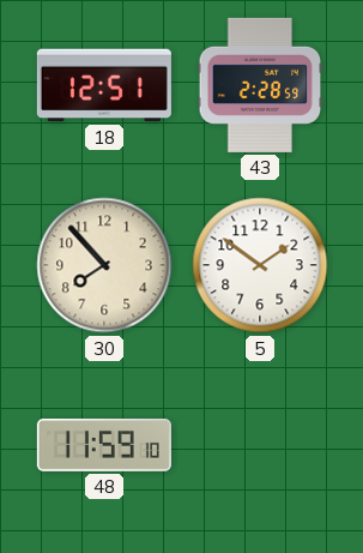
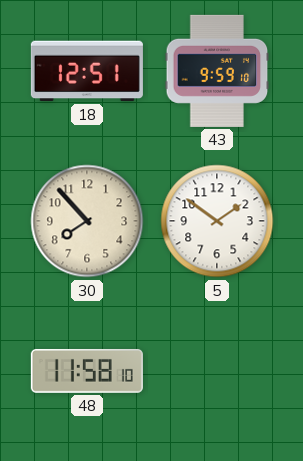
43: 2:28 -> 9:59
48: 11:59 -> 11:58
